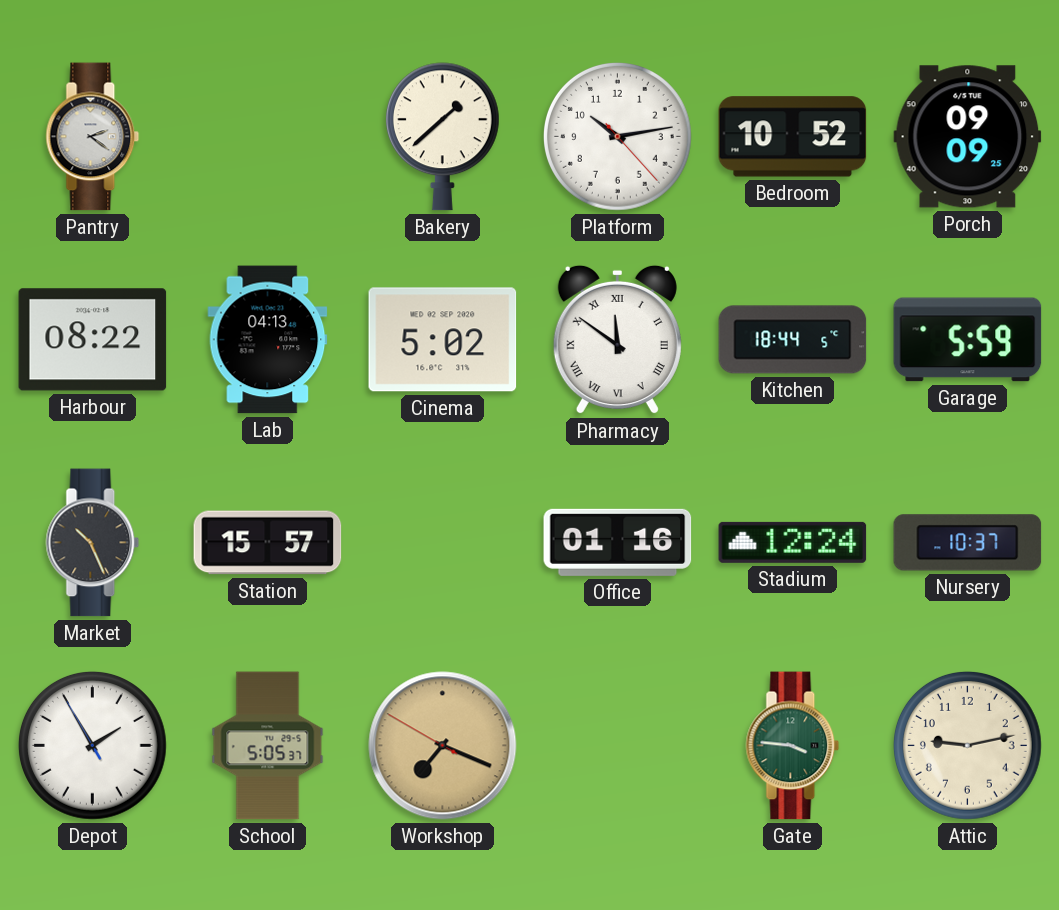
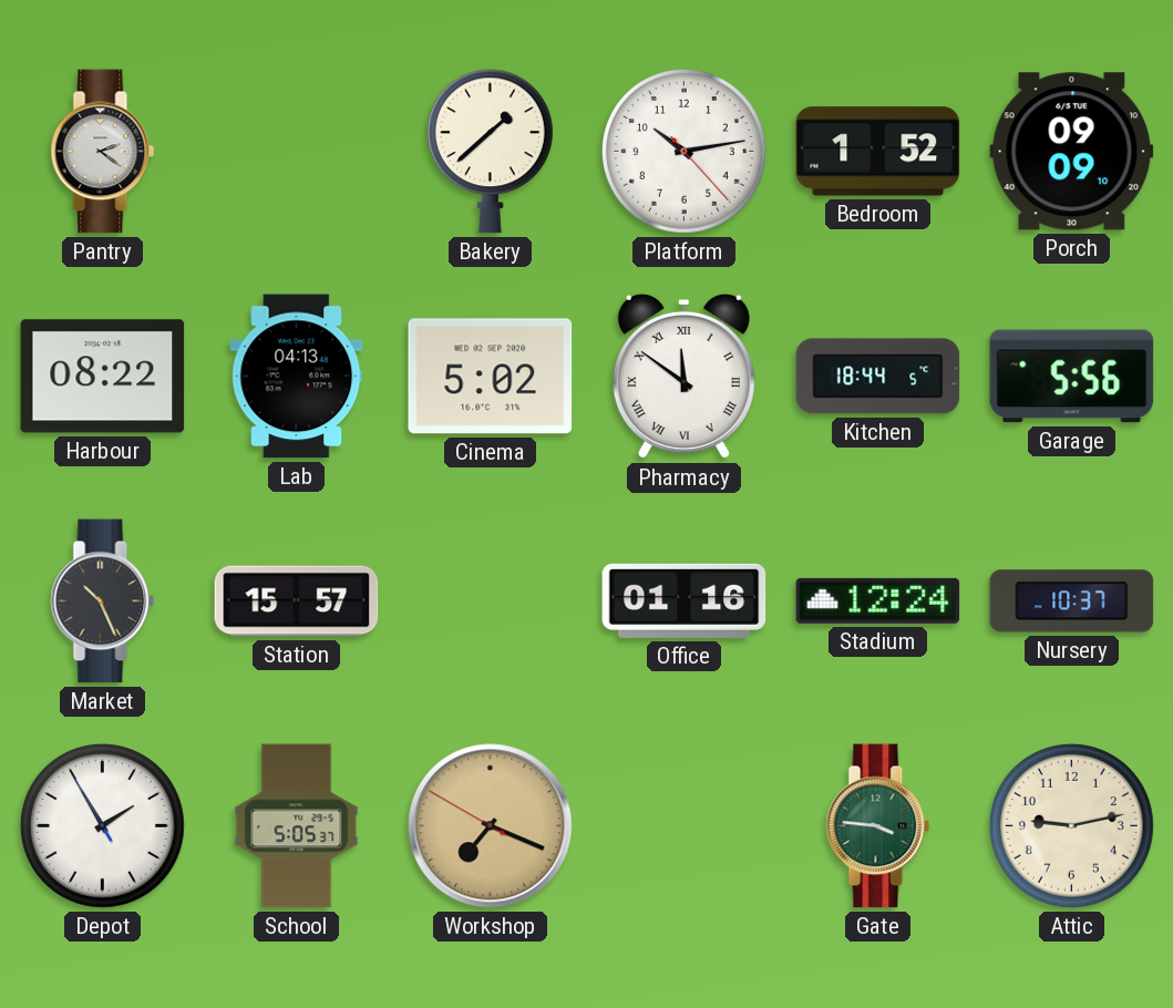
Bedroom: 10:52 -> 1:52
Porch: 09:09:25 -> 09:09:10
Garage: 5:59 -> 5:56
